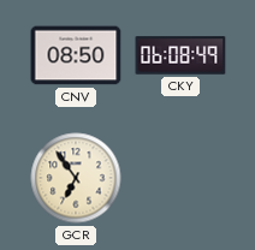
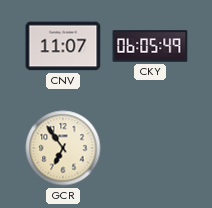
CNV: 08:50 -> 11:07
CKY: 06:08 -> 06:05
